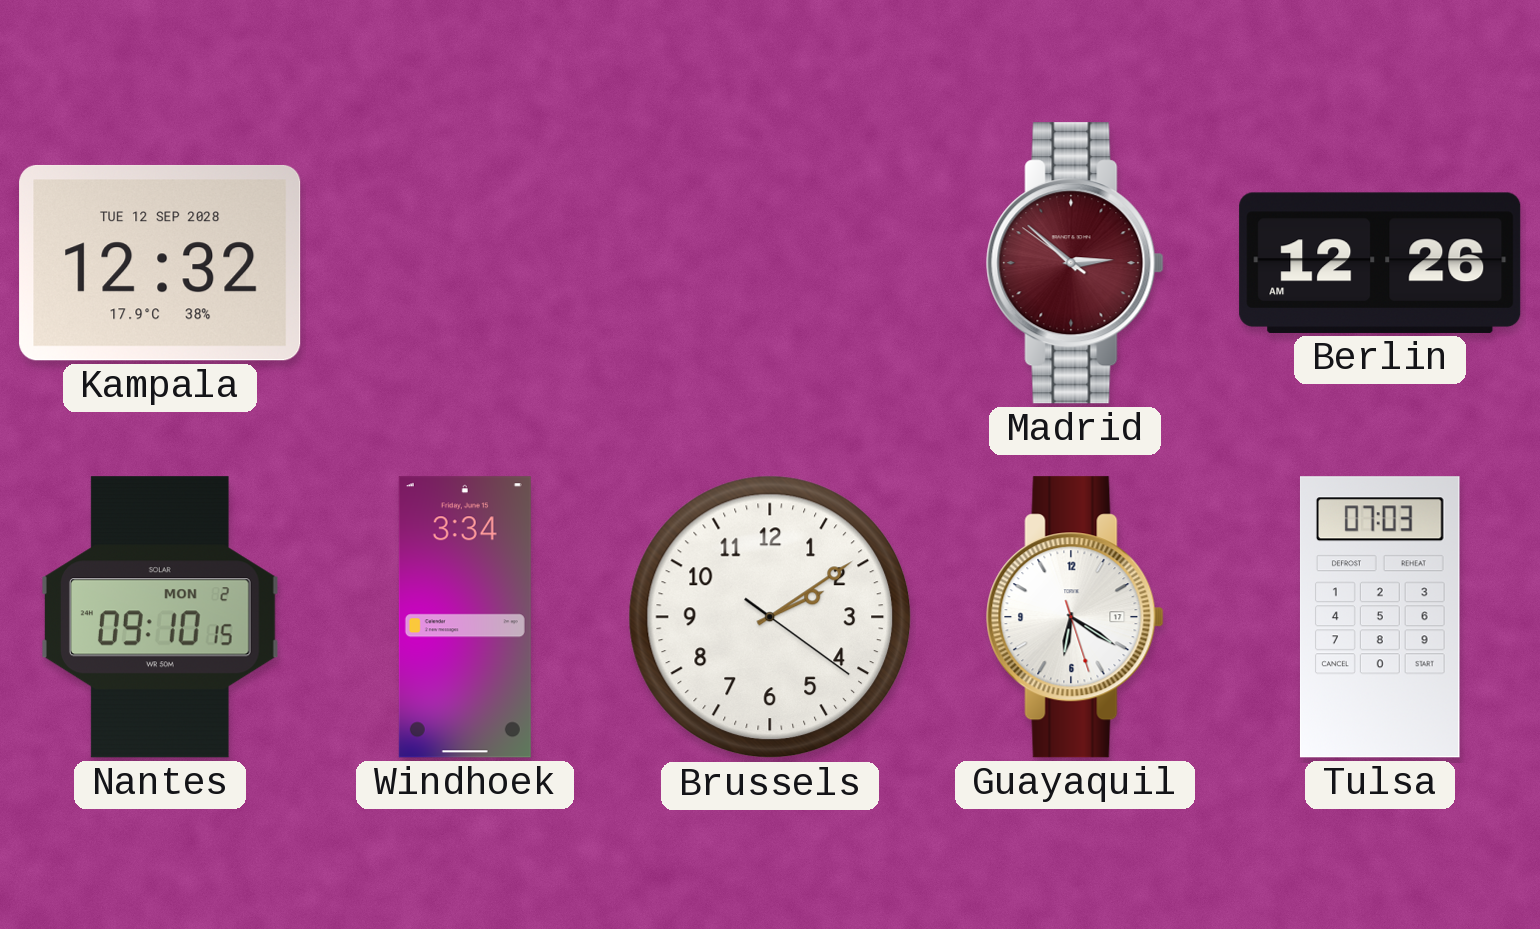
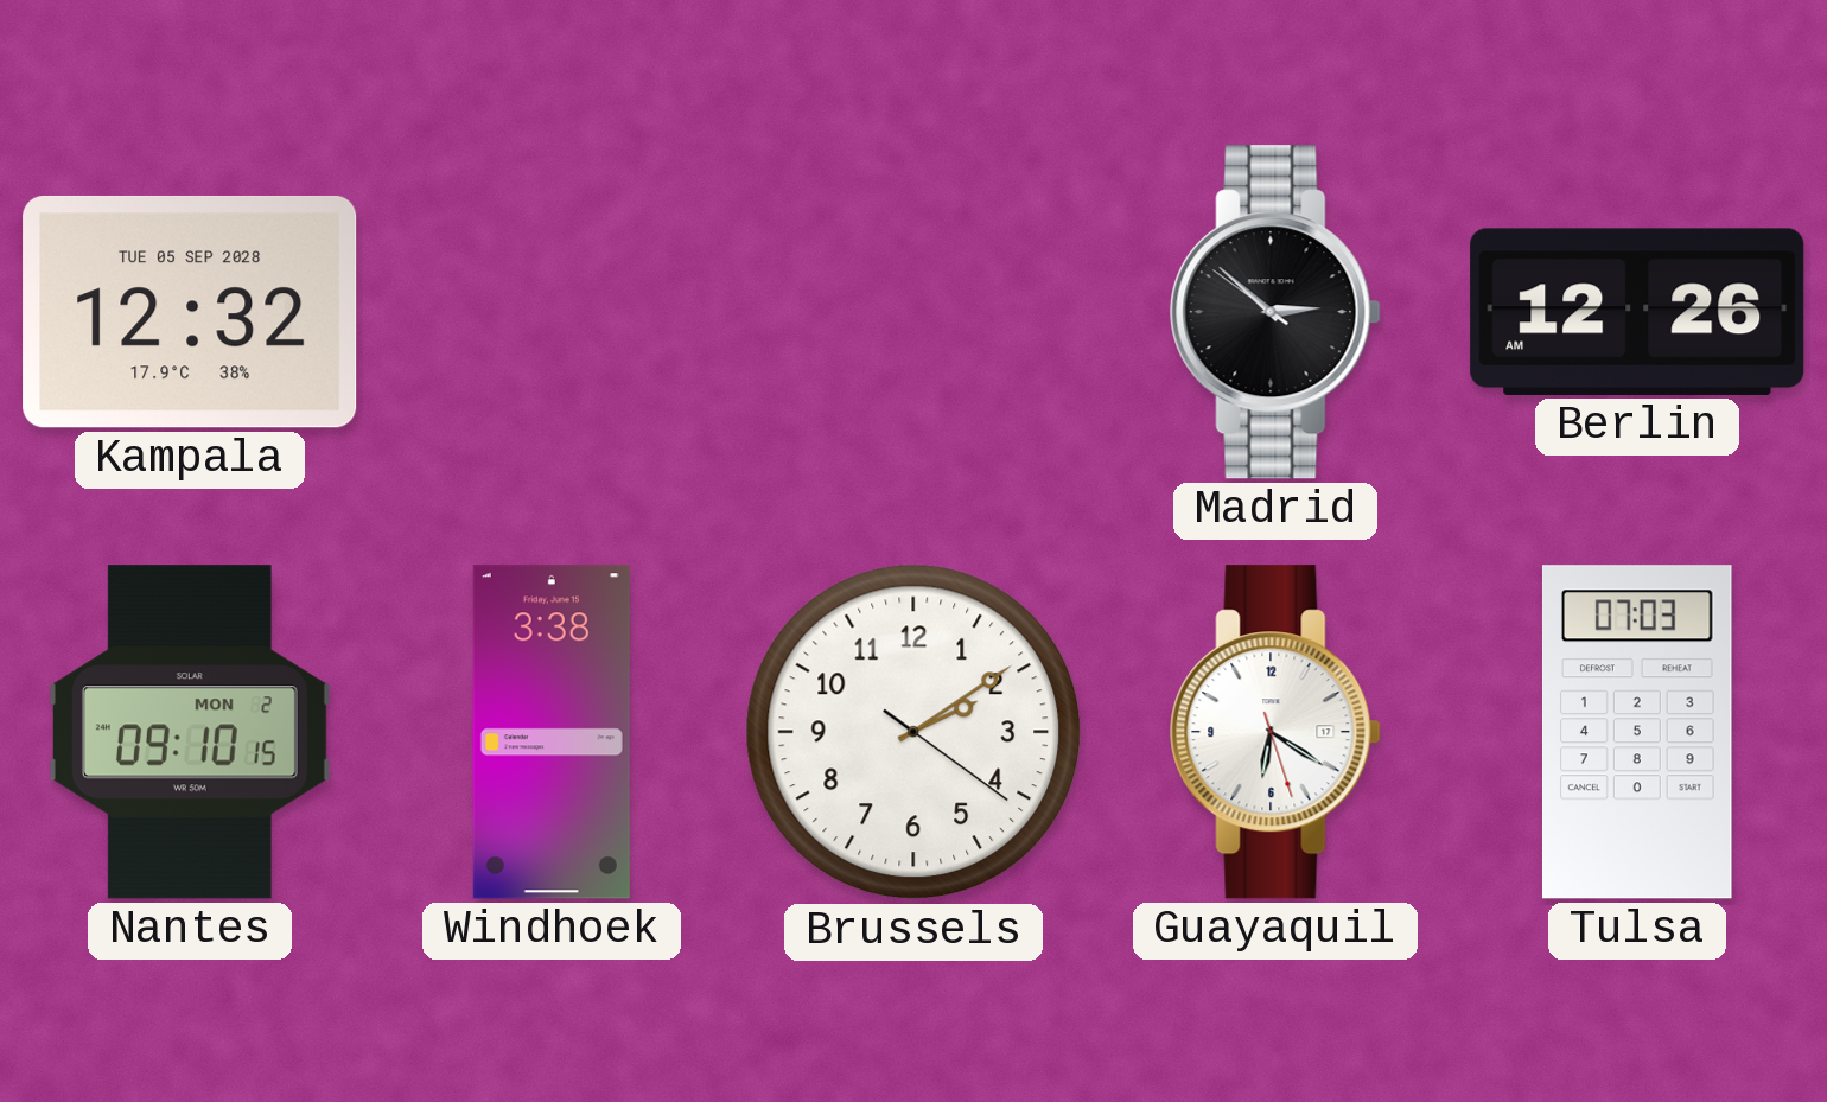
Kampala date: TUE 12 SEP 2028 -> TUE 05 SEP 2028
Madrid dial: burgundy -> black
Windhoek: 3:34 -> 3:38
